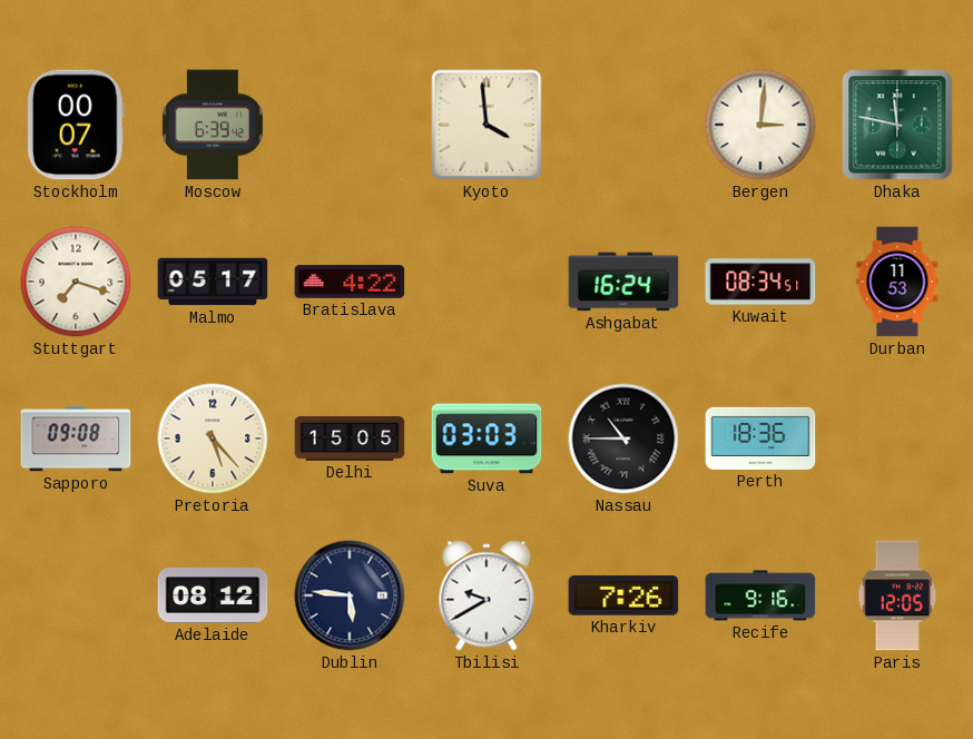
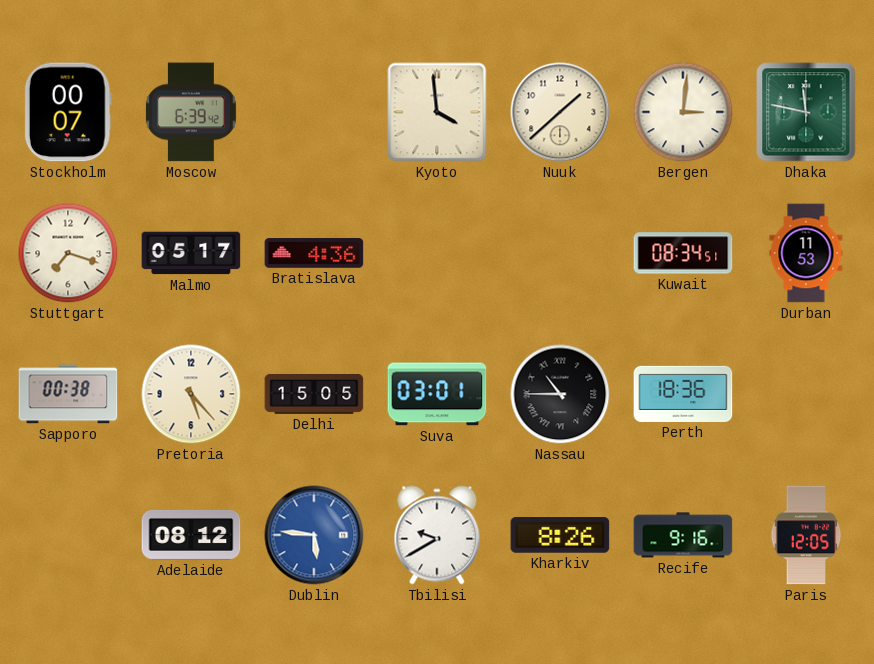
Nuuk: none -> 1:38
Bratislava: 4:22 -> 4:36
Ashgabat: 16:24 -> none
Sapporo: 09:08 -> 00:38
Suva: 03:03 -> 03:01
Dublin dial: navy -> blue
Kharkiv: 7:26 -> 8:26
